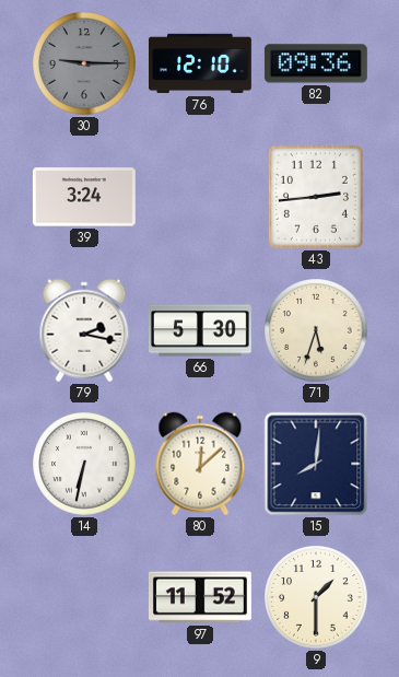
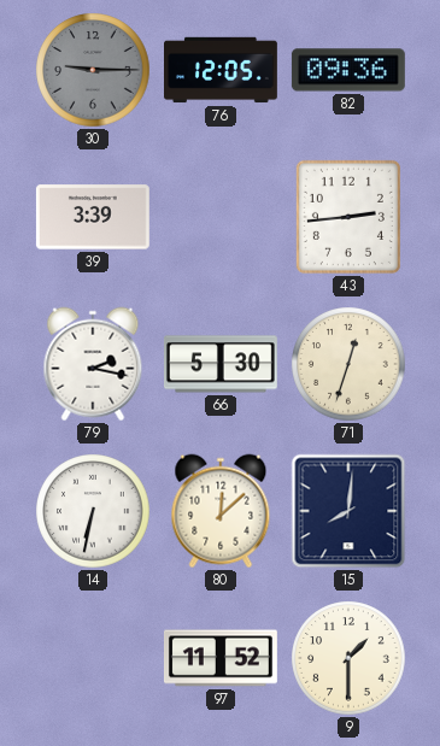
76: 12:10 -> 12:05
39: 3:24 -> 3:39
71: 5:33 -> 12:33
